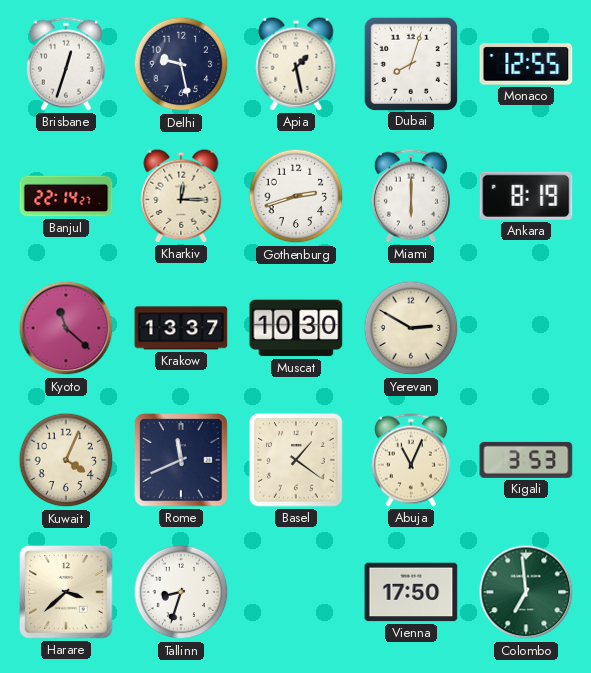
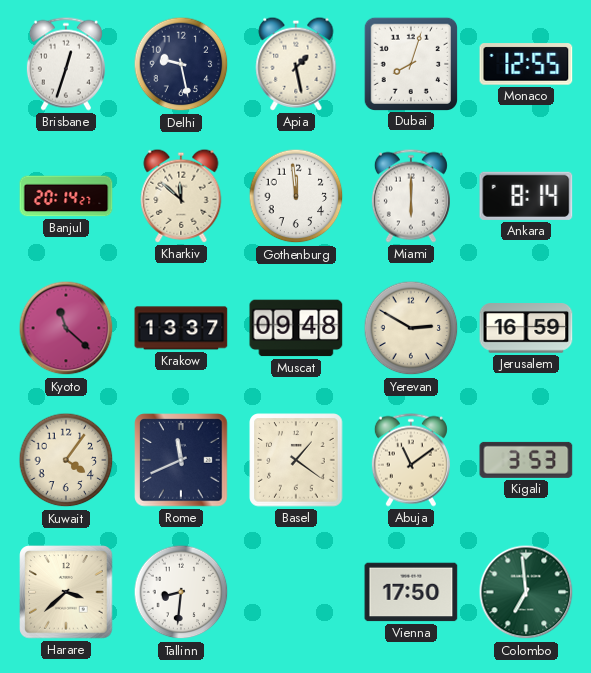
Banjul: 22:14 -> 20:14
Kharkiv: 12:15 -> 11:52
Gothenburg: 2:42 -> 11:59
Ankara: 8:19 -> 8:14
Muscat: 10:30 -> 09:48
Jerusalem: none -> 16:59
Kuwait: 4:04 -> 4:06
Abuja: 11:04 -> 11:09
Tallinn: 8:33 -> 8:31
